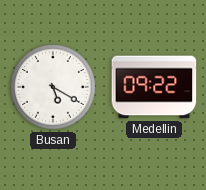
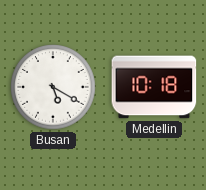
Medellin: 09:22 -> 10:18
